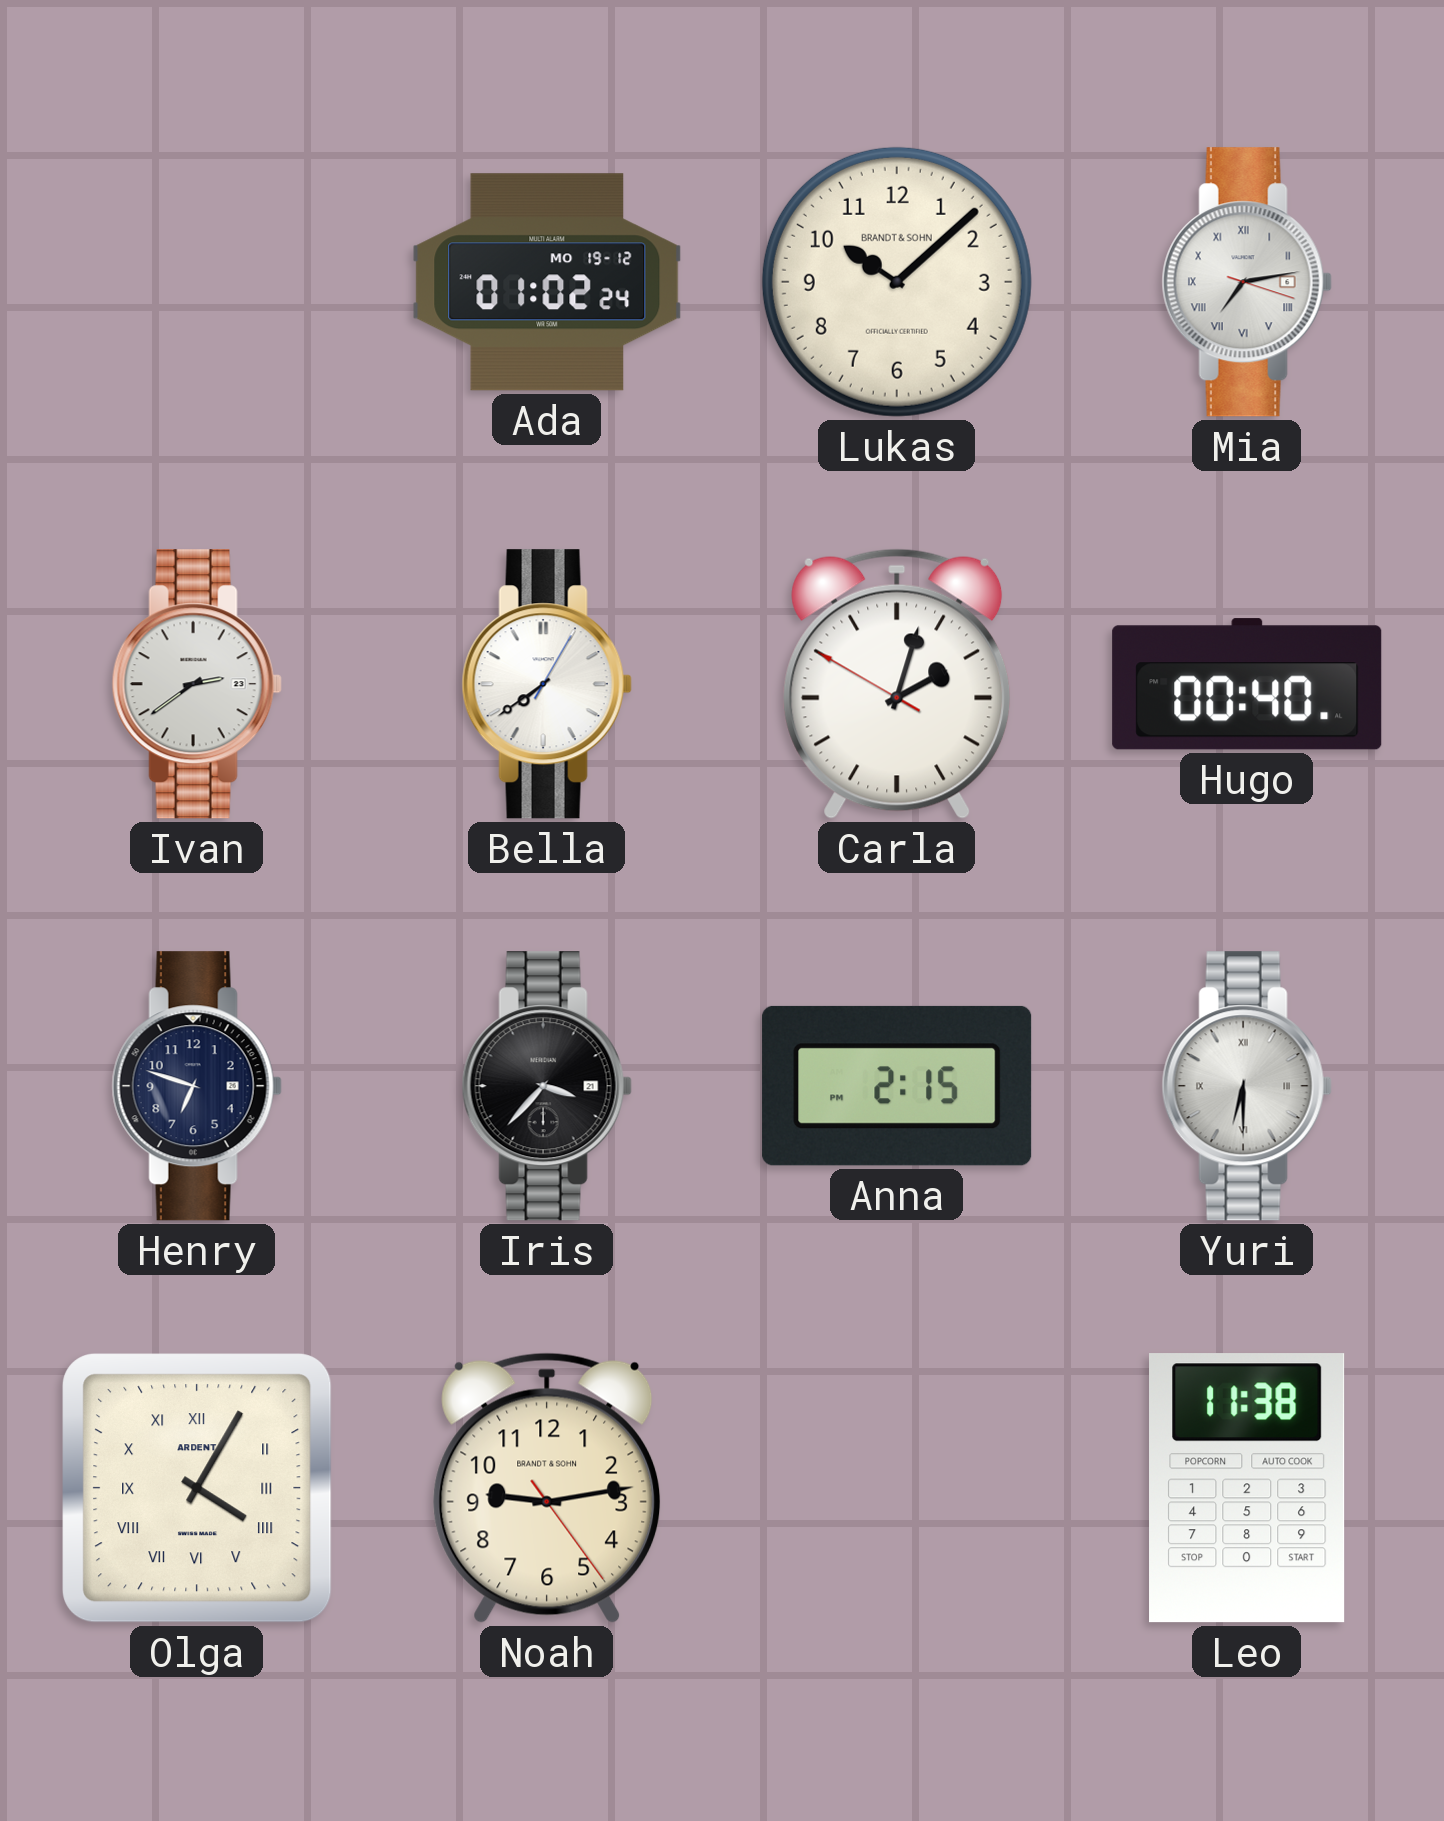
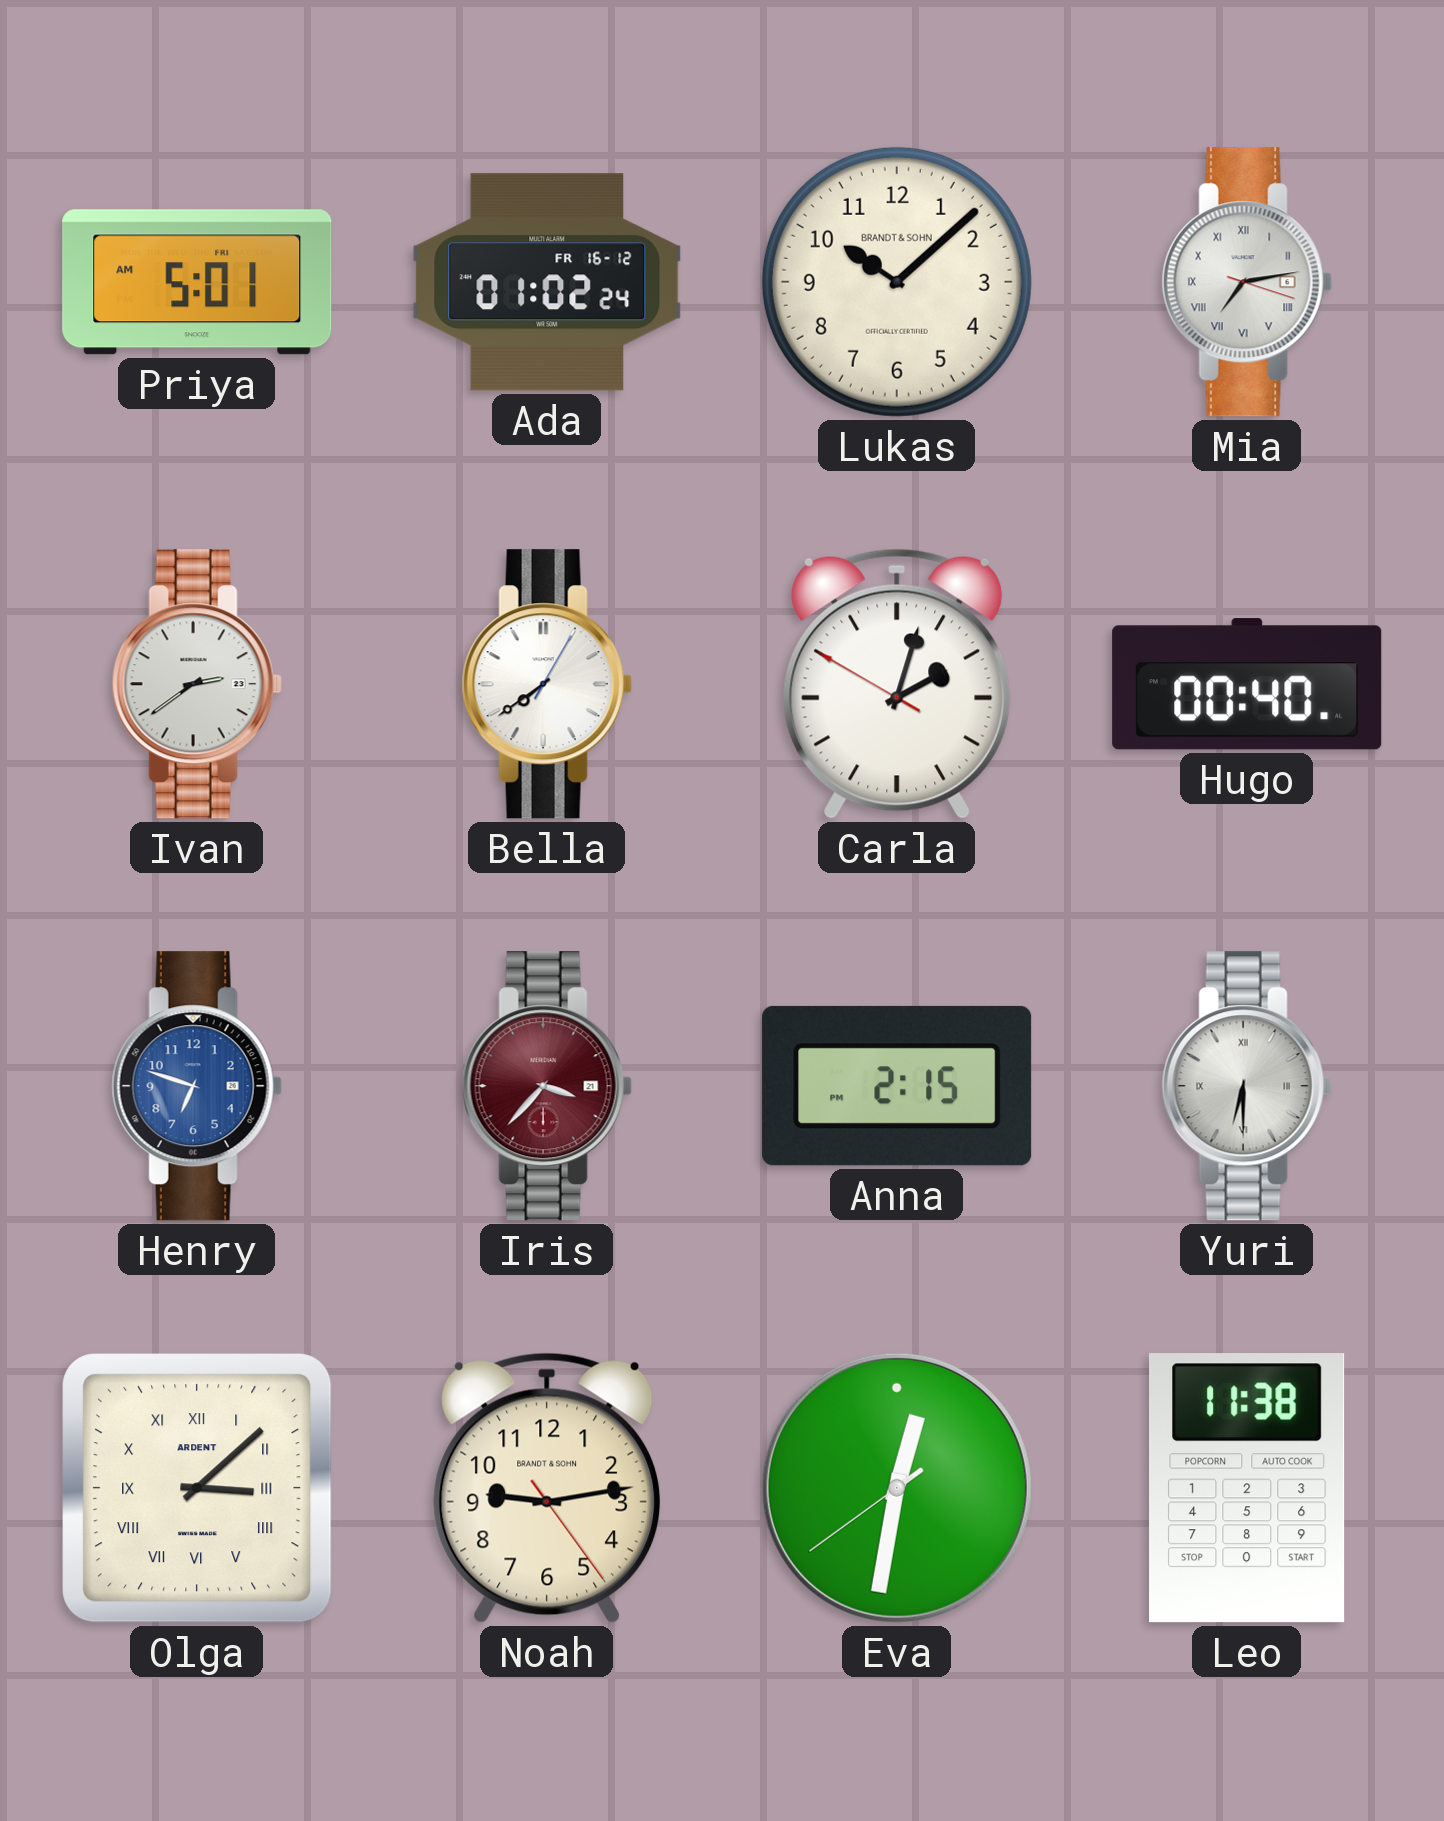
Priya: none -> 5:01
Ada date: MO 19-12 -> FR 16-12
Henry dial: navy -> blue
Iris dial: black -> burgundy
Olga: 4:05 -> 3:08
Eva: none -> 12:31
